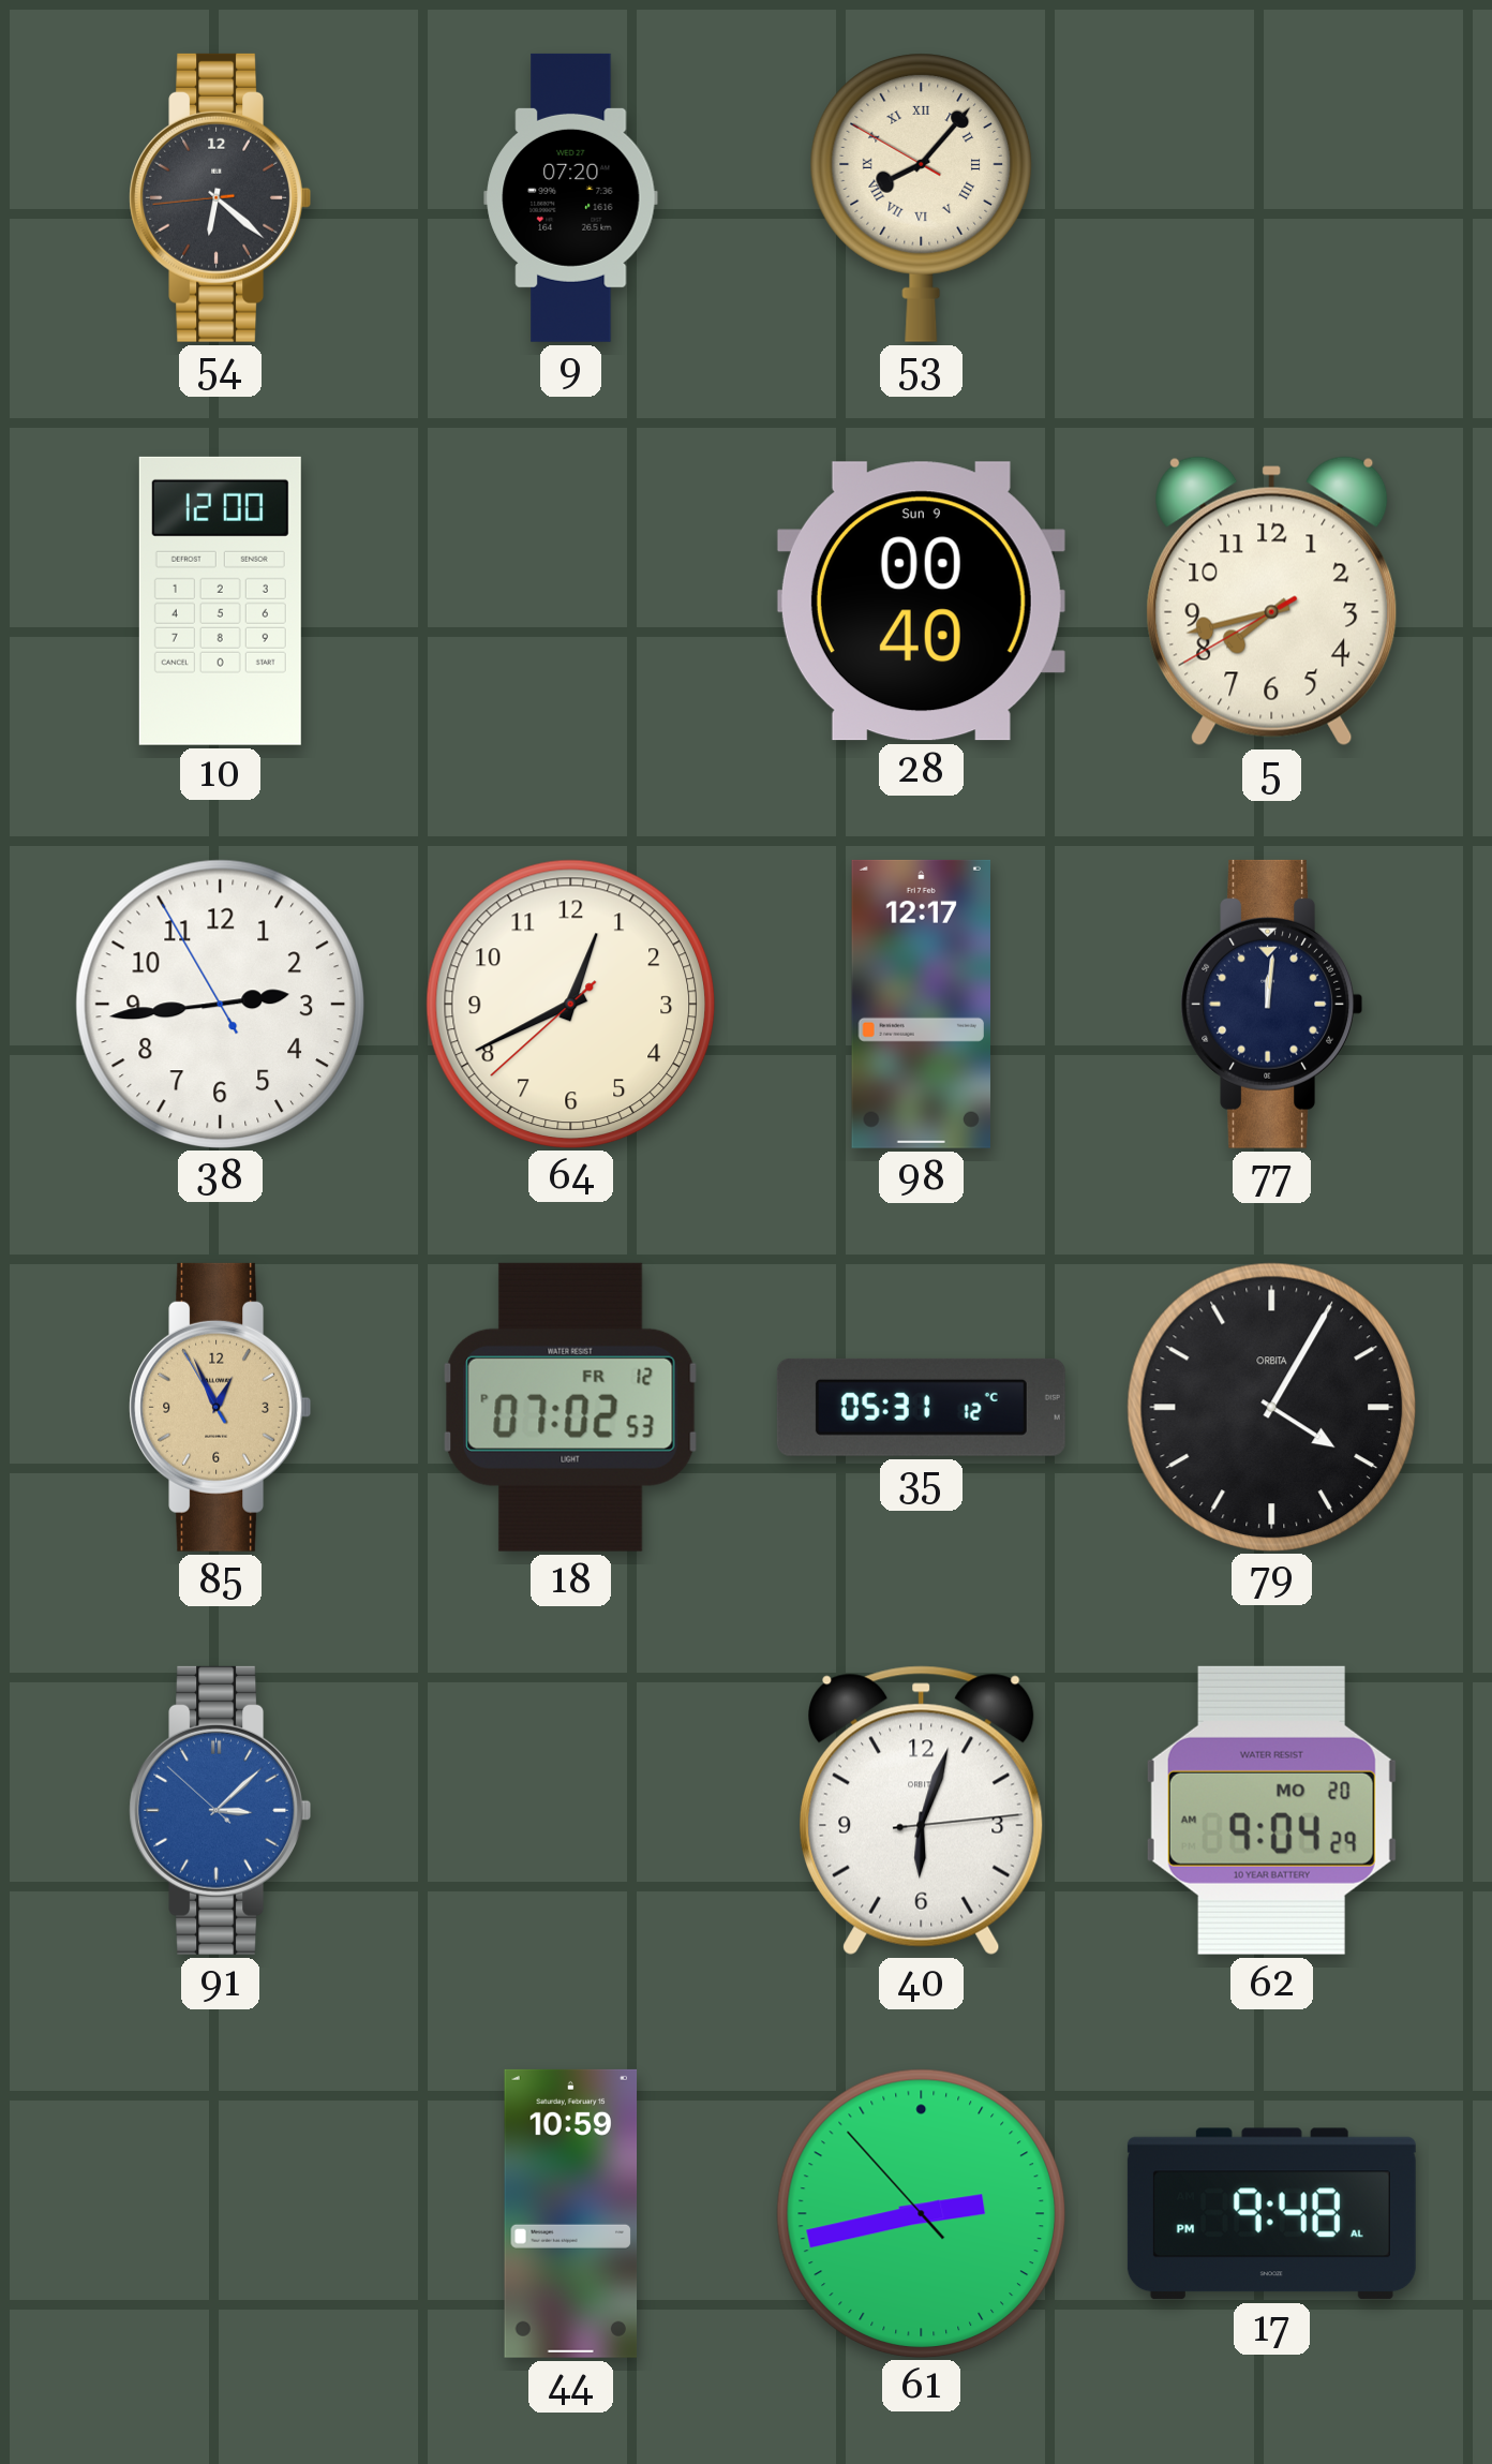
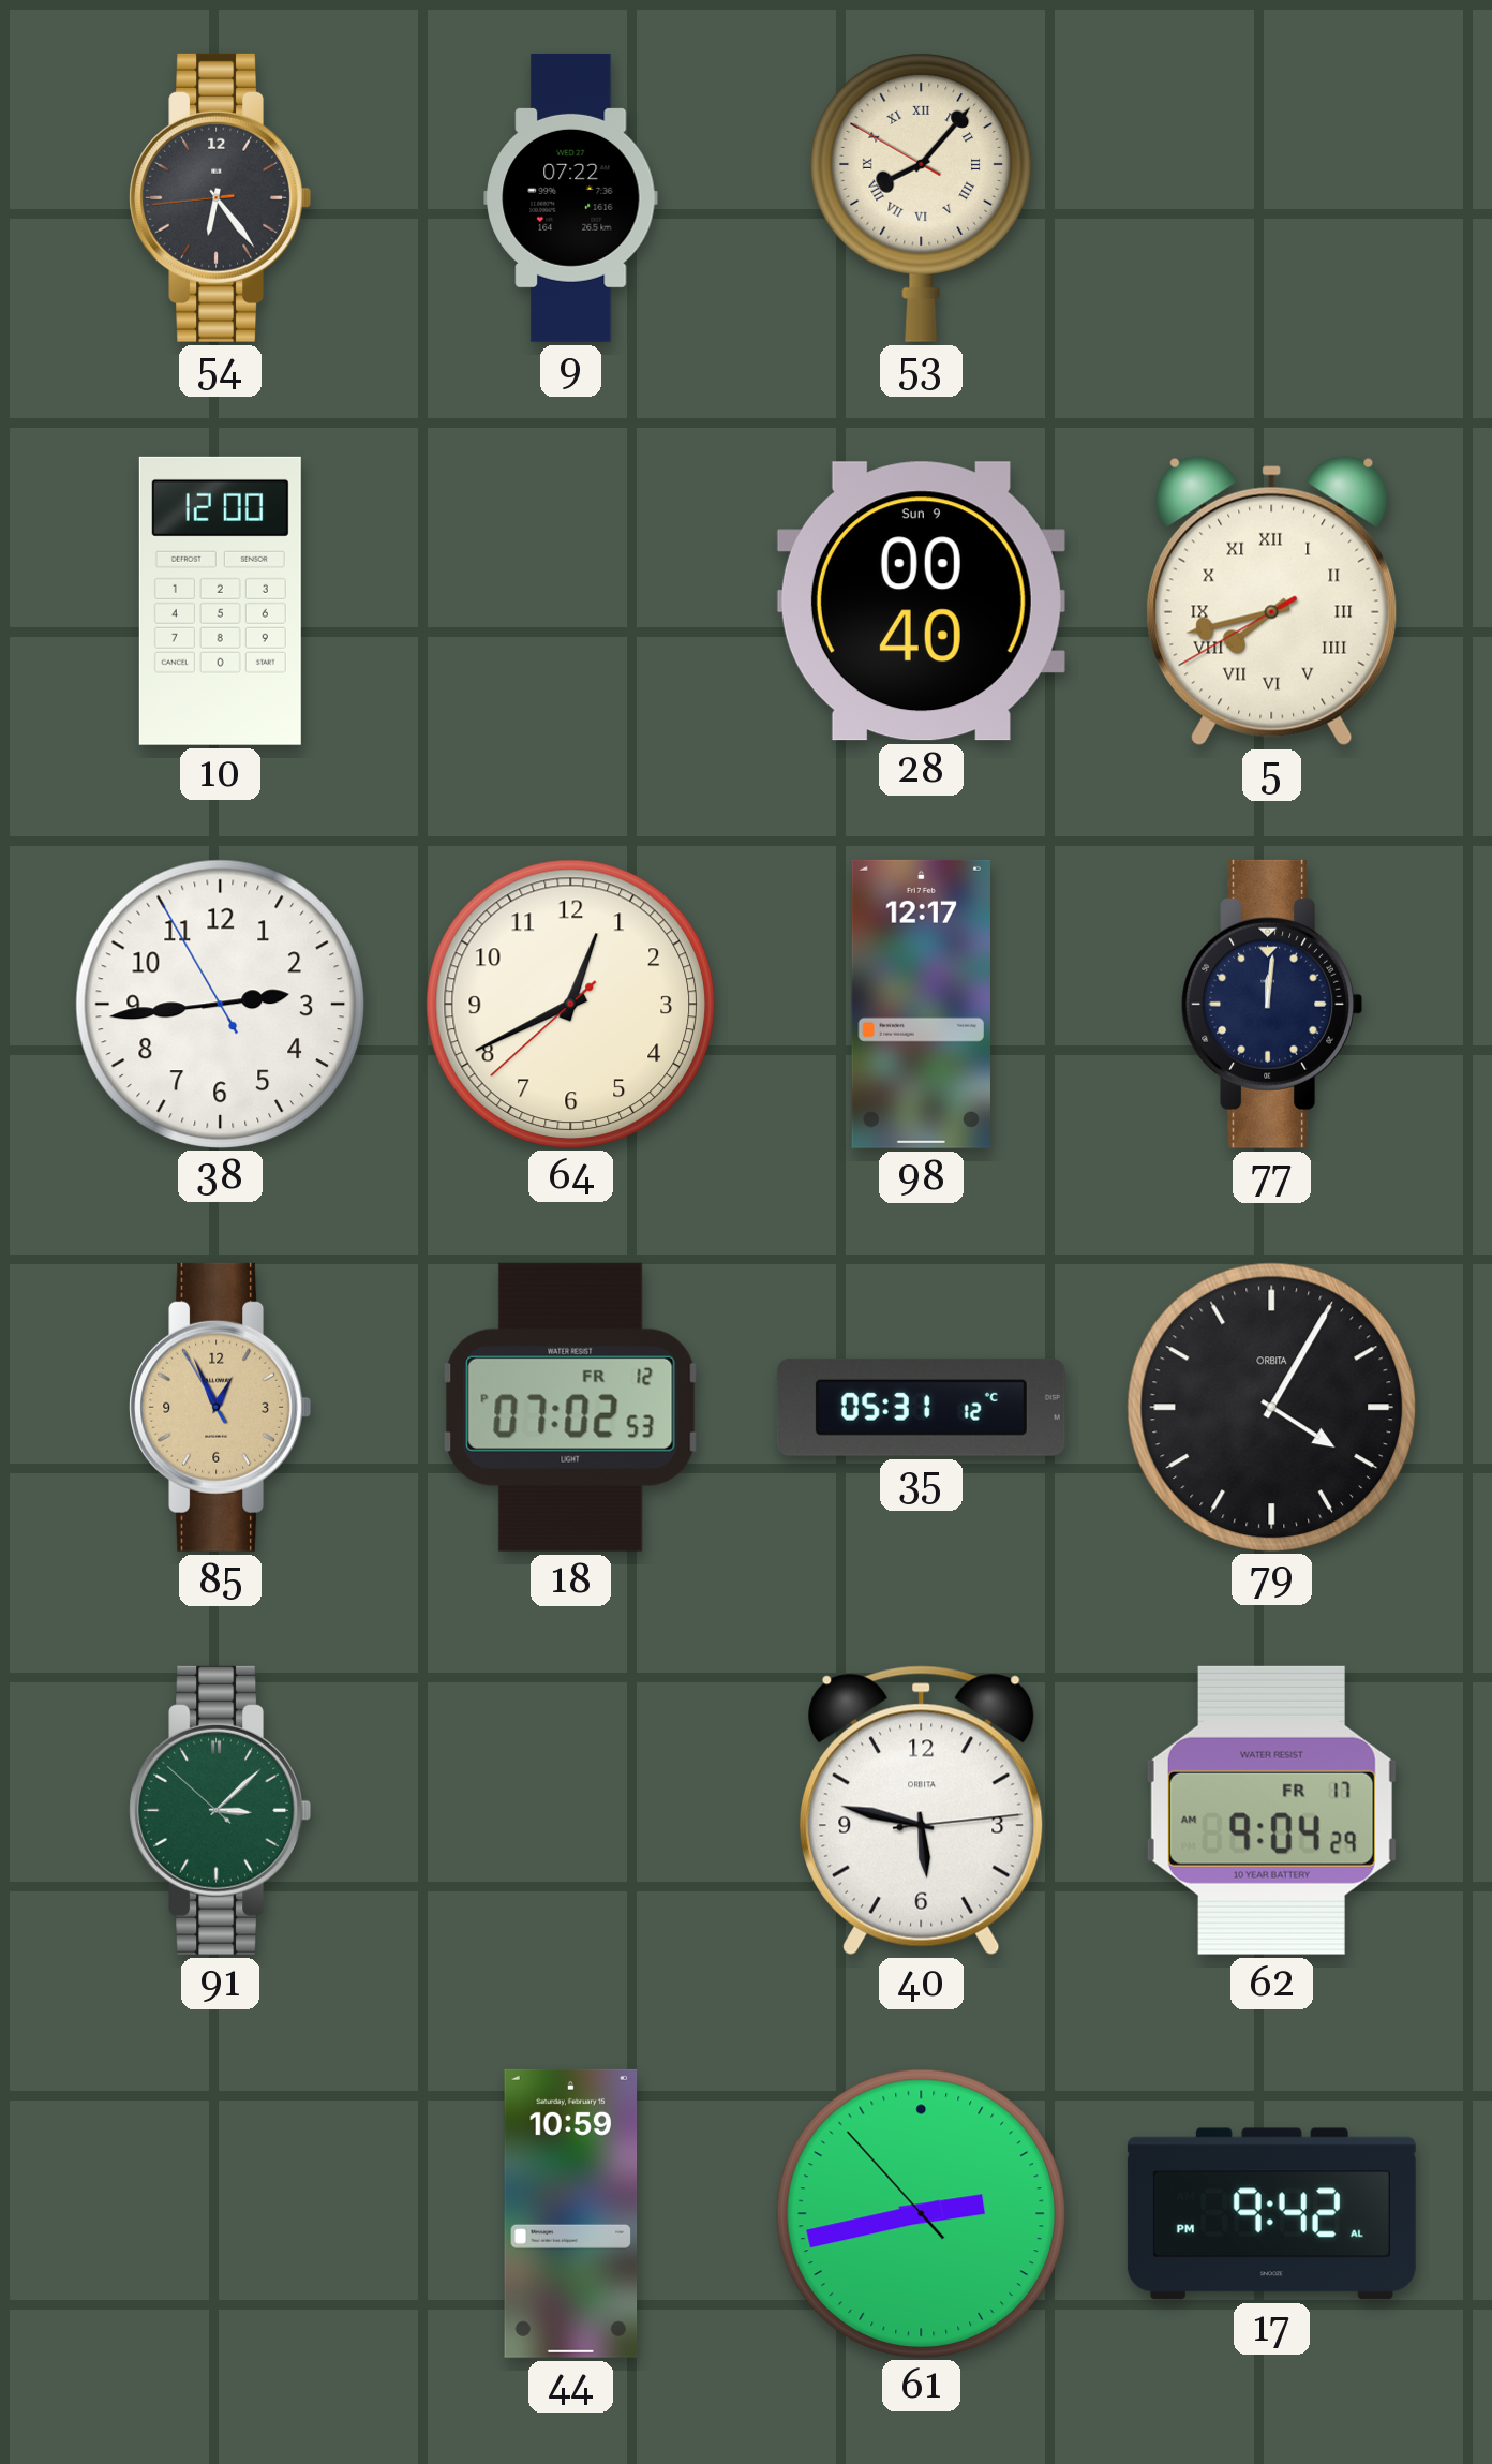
54: 6:21 -> 6:23
9: 07:20 -> 07:22
5 numerals: Arabic -> Roman
91 dial: blue -> green
40: 6:03 -> 5:47
62 date: MO 20 -> FR 17
17: 9:48 -> 9:42
